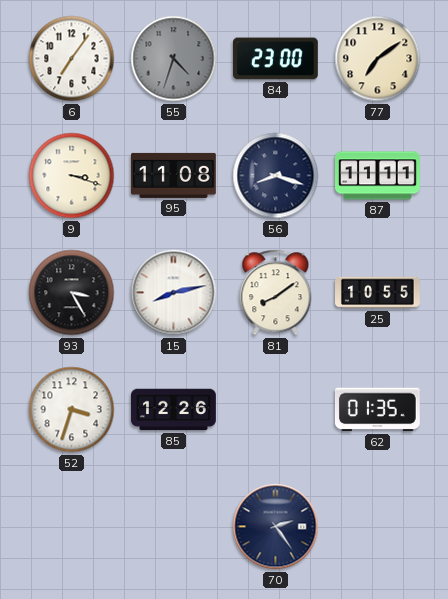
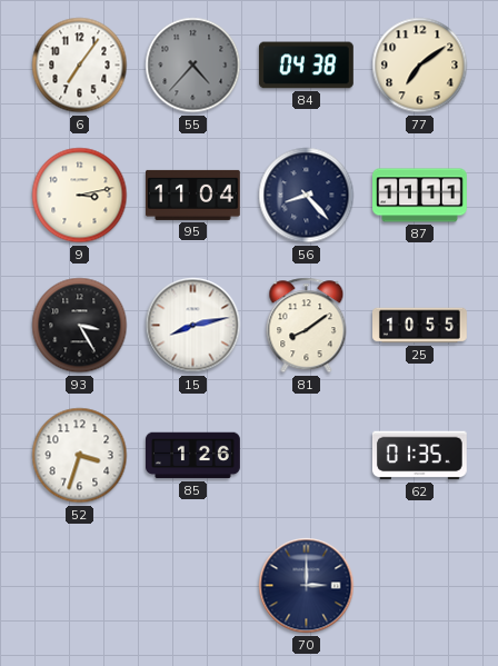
55: 4:33 -> 4:37
84: 23:00 -> 04:38
9: 3:18 -> 3:13
95: 11:08 -> 11:04
56: 8:18 -> 8:23
85: 12:26 -> 1:26
70: 2:24 -> 3:00
